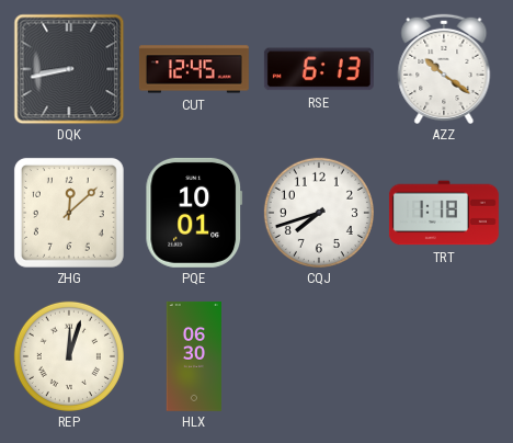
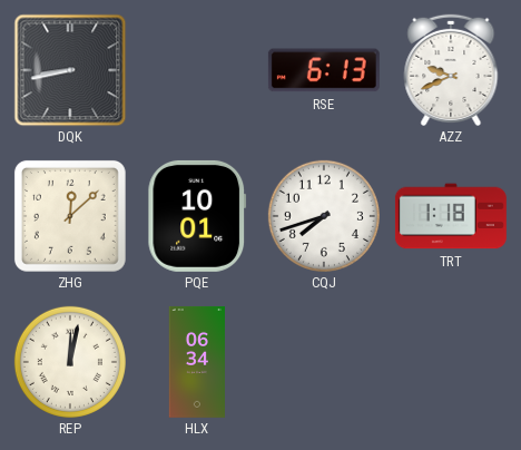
CUT: 12:45 -> none
AZZ: 10:21 -> 9:41
REP: 12:03 -> 12:02
HLX: 06:30 -> 06:34
